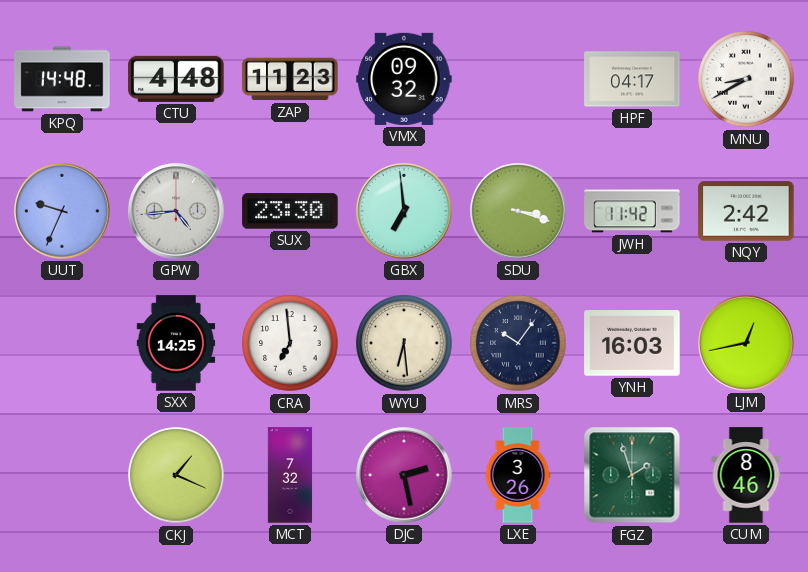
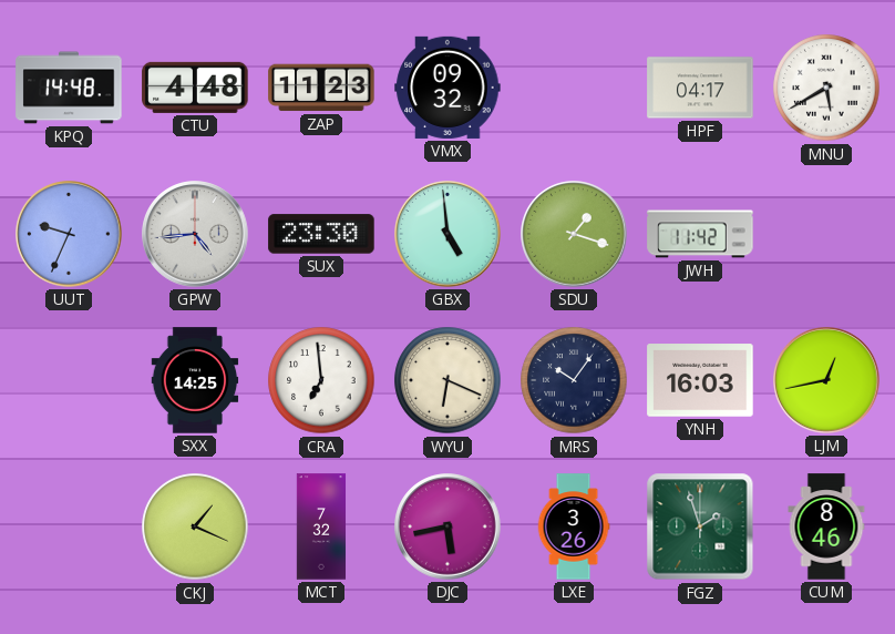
MNU: 8:40 -> 5:40
GBX: 6:59 -> 4:59
SDU: 3:18 -> 1:18
NQY: 2:42 -> none
WYU: 6:29 -> 6:19
DJC: 2:28 -> 5:43
